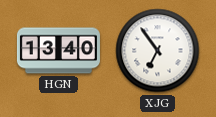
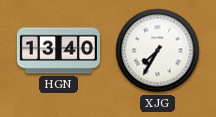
XJG: 6:54 -> 7:35
